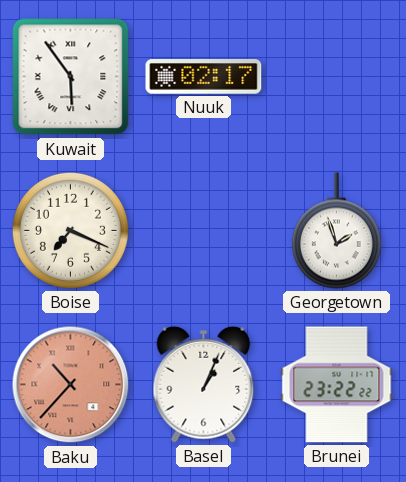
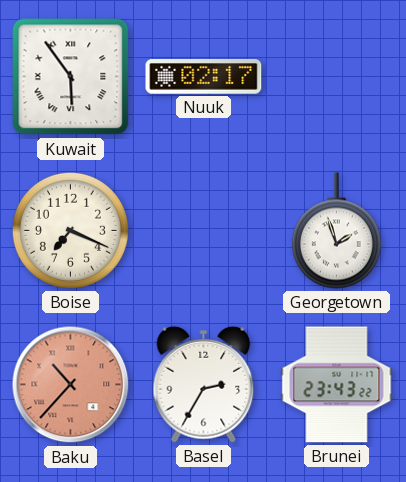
Basel: 1:04 -> 2:35
Brunei: 23:22 -> 23:43
